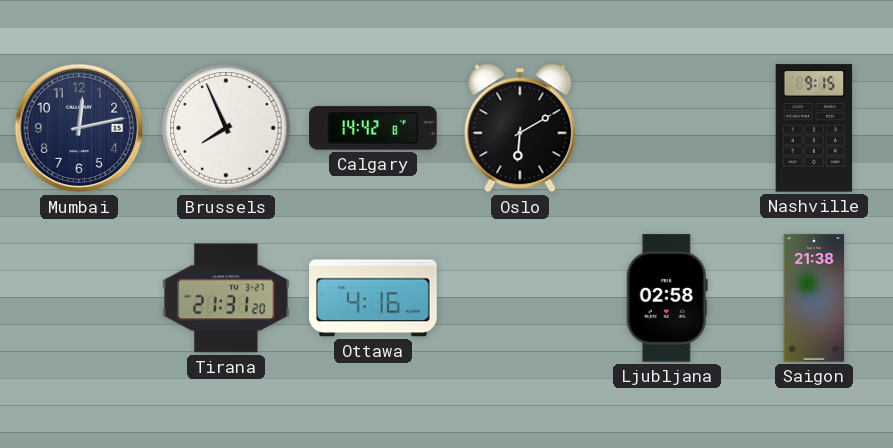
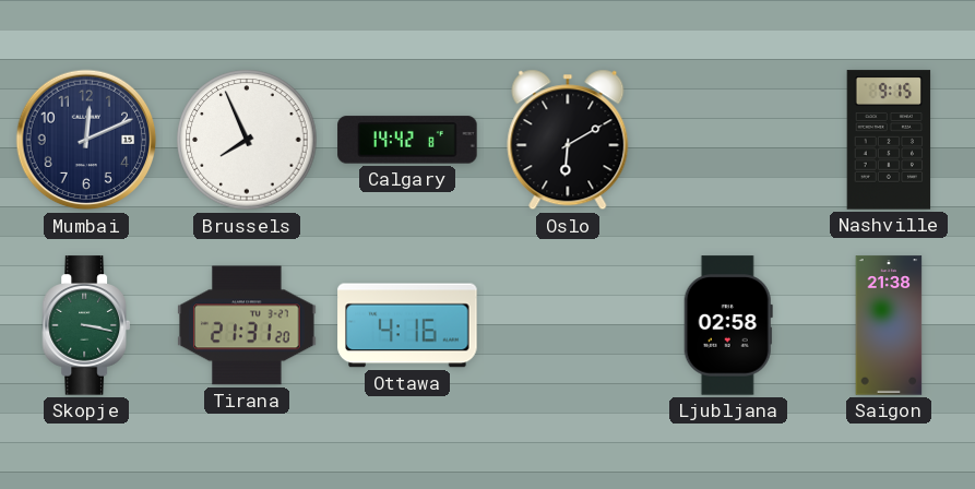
Mumbai: 12:13 -> 12:11
Skopje: none -> 3:17
